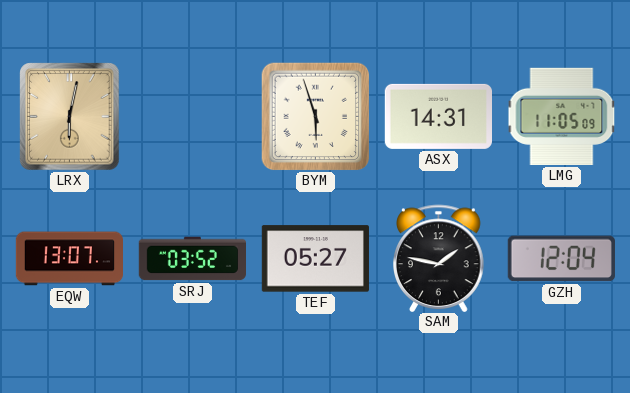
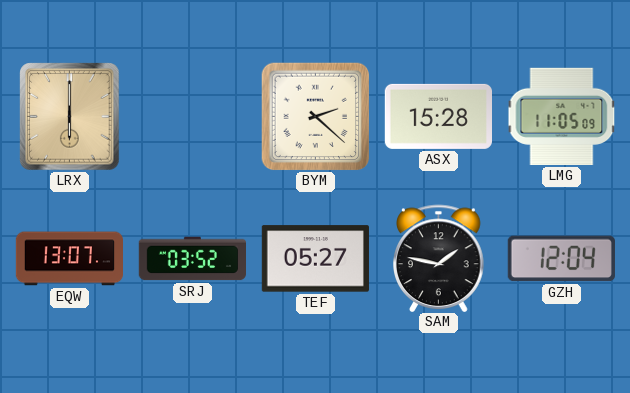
LRX: 6:02 -> 6:00
BYM: 5:57 -> 2:22
ASX: 14:31 -> 15:28
